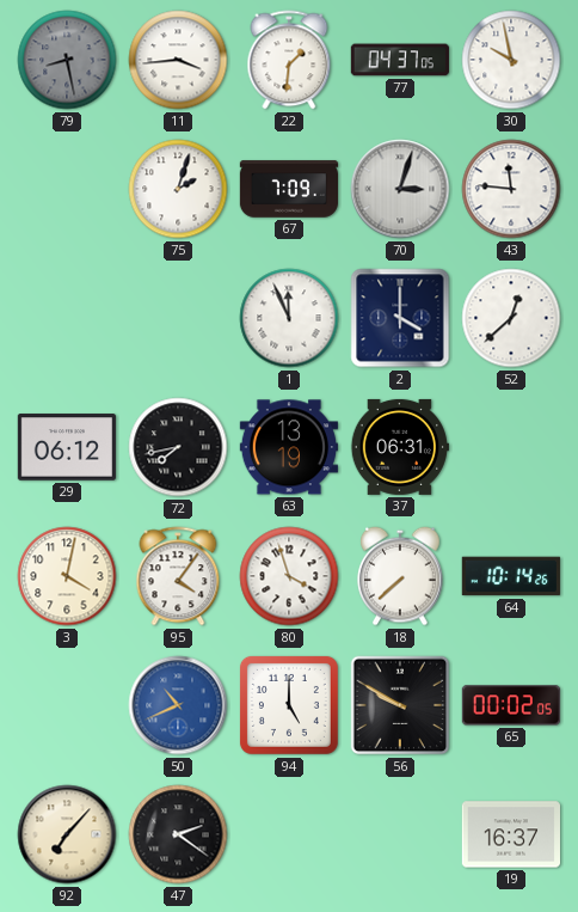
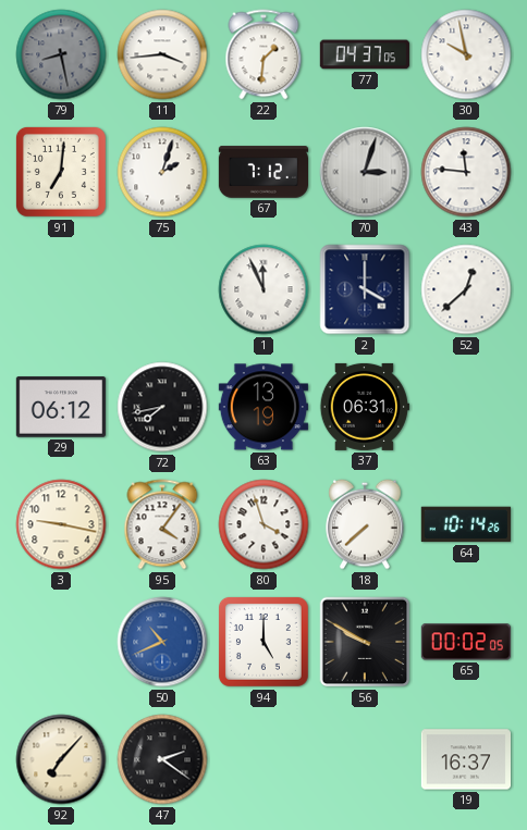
91: none -> 7:01
67: 7:09 -> 7:12
3: 4:02 -> 9:17
